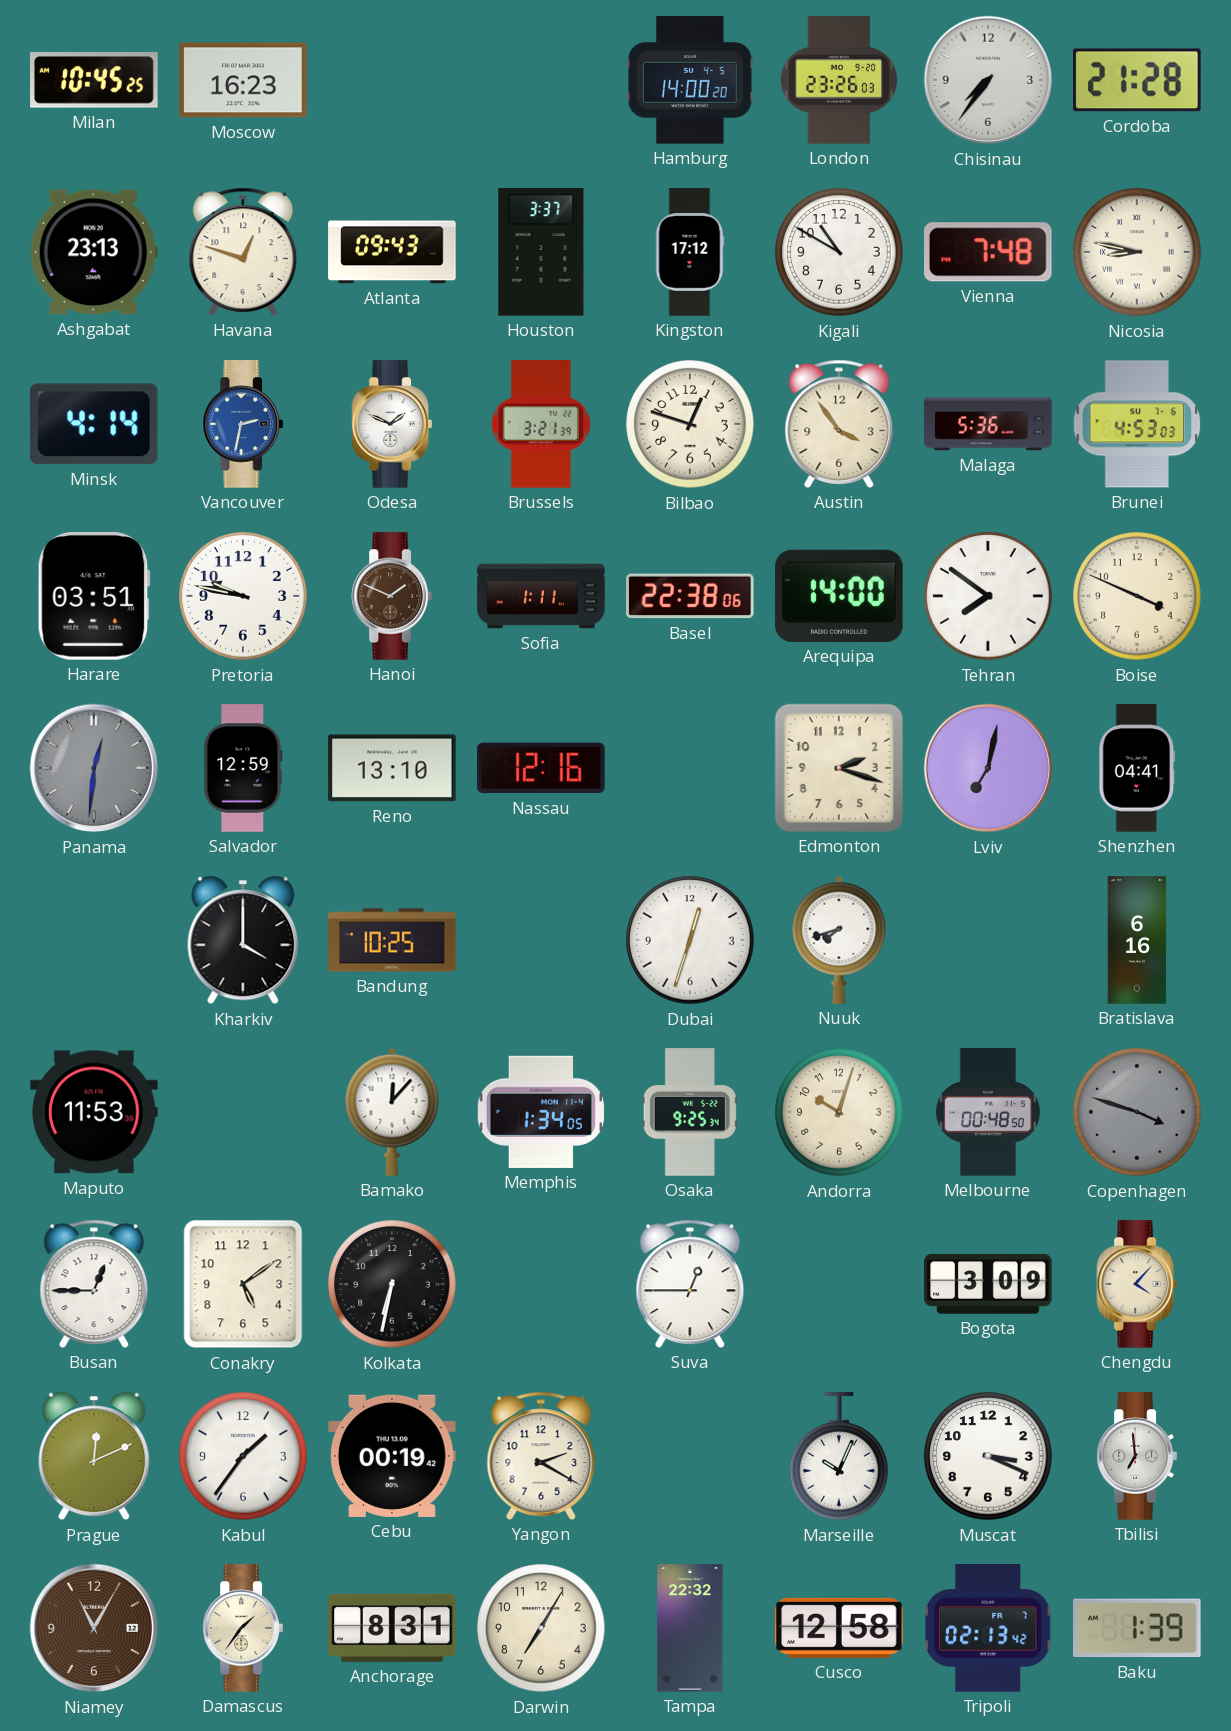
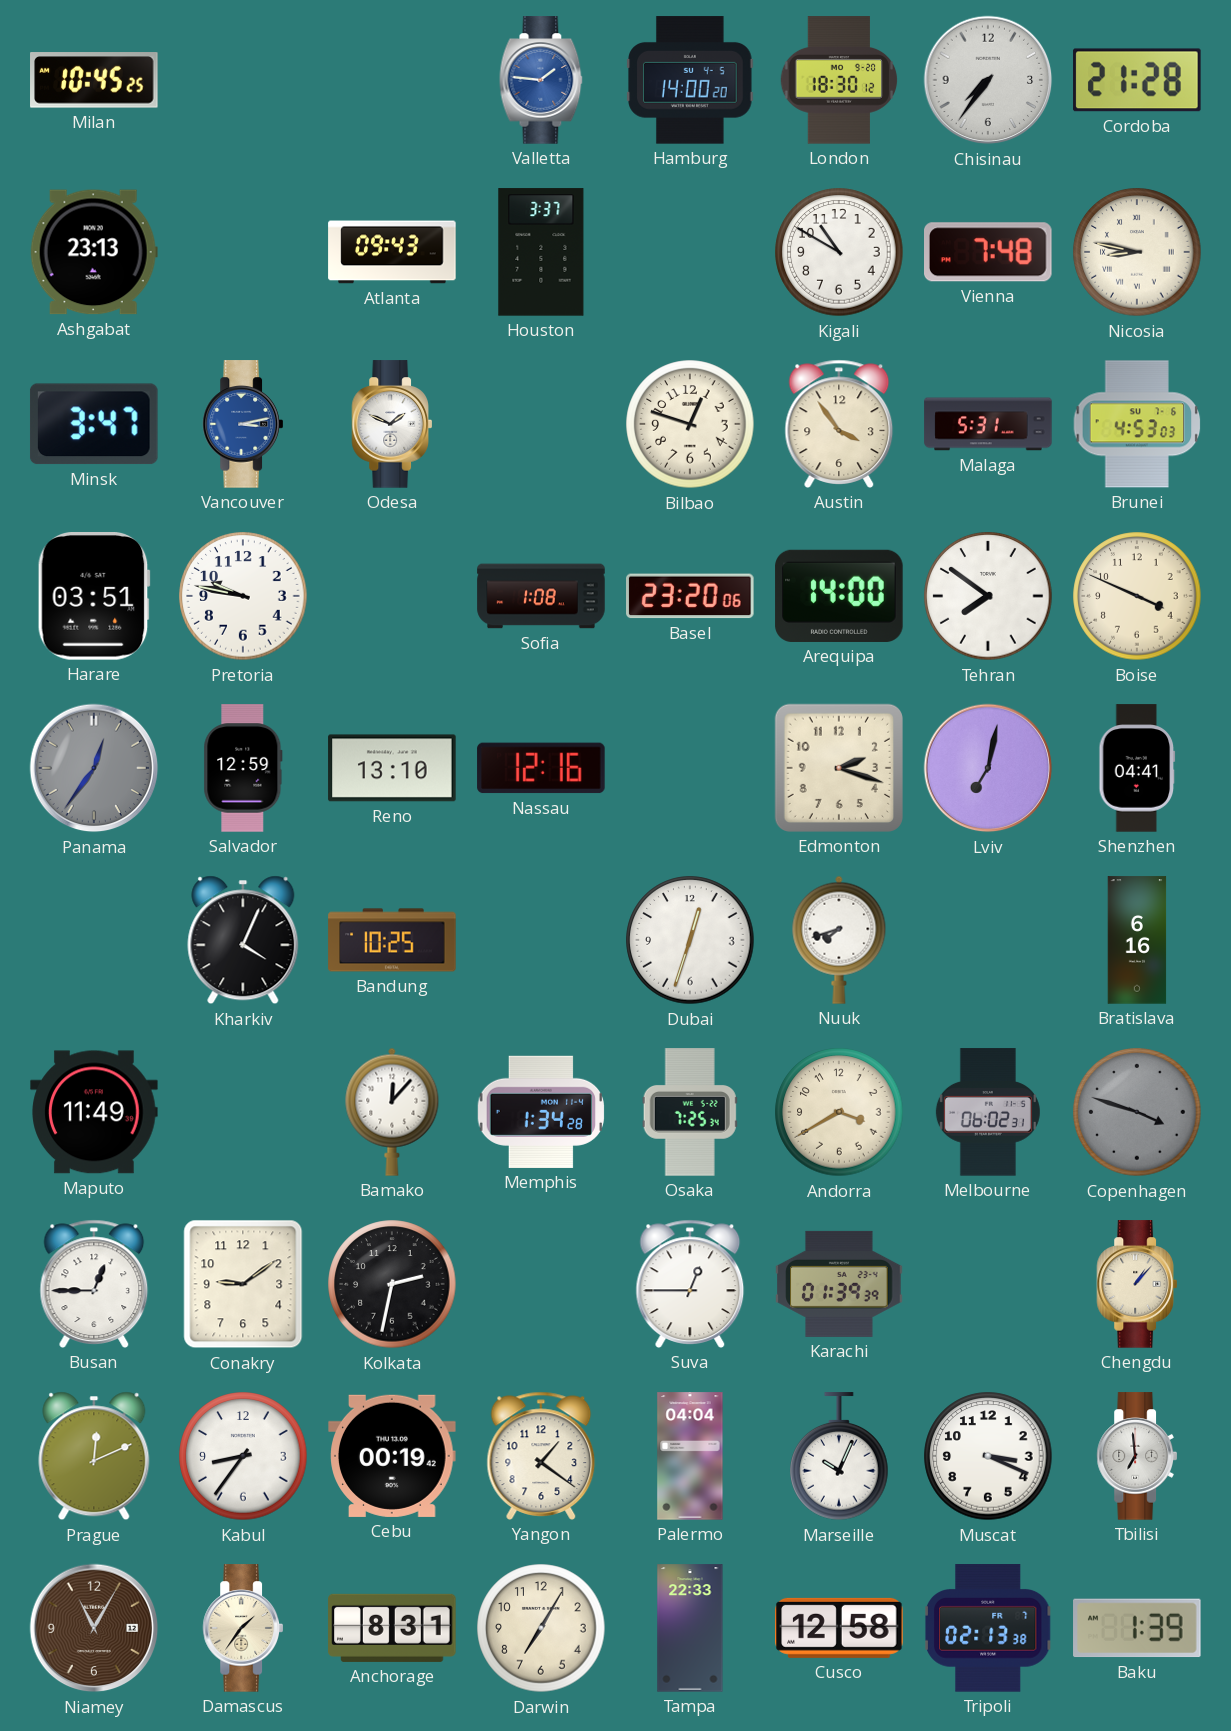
Moscow: 16:23 -> none
Valletta: none -> 1:46
London: 23:26 -> 18:30
Havana: 12:48 -> none
Kingston: 17:12 -> none
Minsk: 4:14 -> 3:47
Vancouver: 2:32 -> 3:13
Brussels: 3:21 -> none
Malaga: 5:36 -> 5:31
Hanoi: 1:49 -> none
Sofia: 1:11 -> 1:08
Basel: 22:38 -> 23:20
Panama: 12:31 -> 12:36
Kharkiv: 4:00 -> 4:04
Maputo: 11:53 -> 11:49
Memphis: 1:34:05 -> 1:34:28
Osaka: 9:25 -> 7:25
Andorra: 10:03 -> 3:40
Melbourne: 00:48 -> 06:02
Conakry: 5:09 -> 9:09
Kolkata: 6:32 -> 2:32
Karachi: none -> 01:39
Bogota: 3:09 -> none
Chengdu: 4:07 -> 1:07
Kabul: 1:36 -> 8:36
Yangon: 2:20 -> 1:21
Palermo: none -> 04:04
Tampa: 22:32 -> 22:33
Tripoli: 02:13:42 -> 02:13:38
